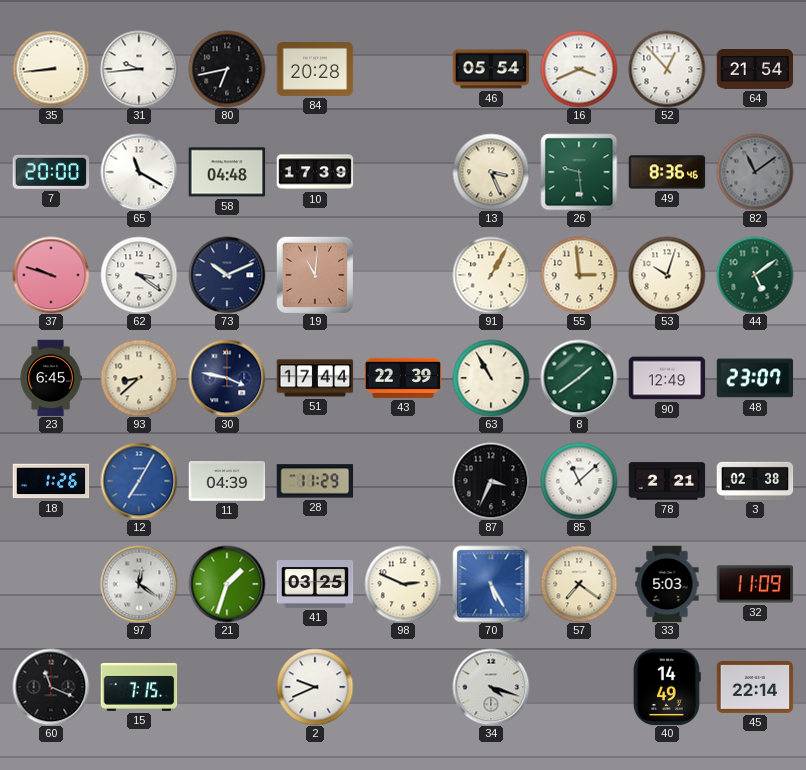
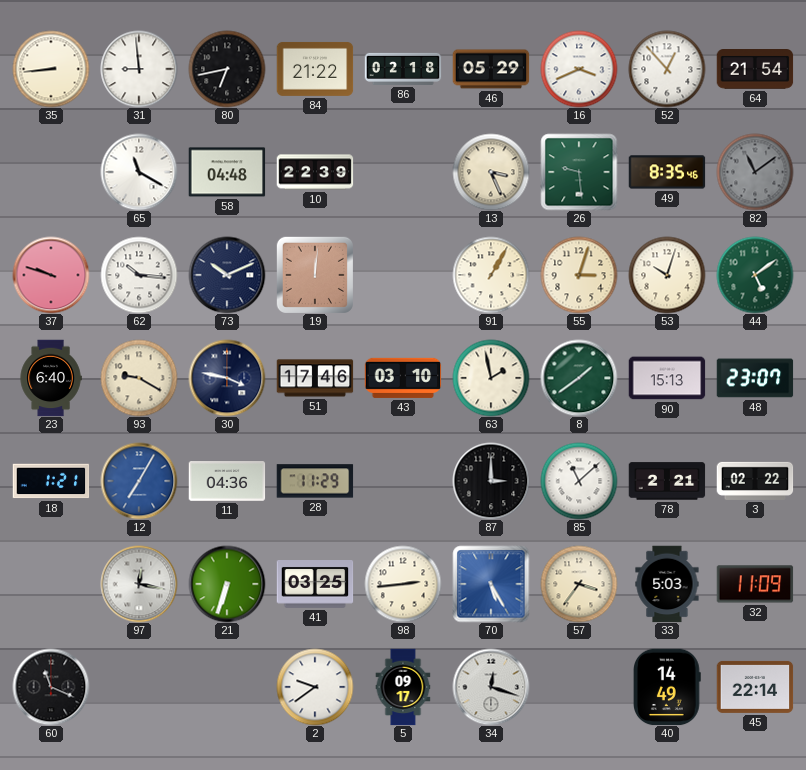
31: 9:44 -> 8:59
84: 20:28 -> 21:22
86: none -> 02:18
46: 05:54 -> 05:29
7: 20:00 -> none
10: 17:39 -> 22:39
49: 8:36 -> 8:35
62: 3:21 -> 10:16
19: 11:01 -> 12:01
55: 2:59 -> 3:03
23: 6:45 -> 6:40
93: 8:38 -> 9:20
51: 17:44 -> 17:46
43: 22:39 -> 03:10
63: 10:55 -> 1:58
90: 12:49 -> 15:13
18: 1:26 -> 1:21
11: 04:39 -> 04:36
87: 3:34 -> 3:00
3: 02:38 -> 02:22
97: 12:21 -> 12:17
21: 1:33 -> 6:33
98: 2:49 -> 2:44
57: 7:21 -> 3:36
15: 7:15 -> none
2: 9:41 -> 9:39
5: none -> 09:17
34: 4:18 -> 12:18
